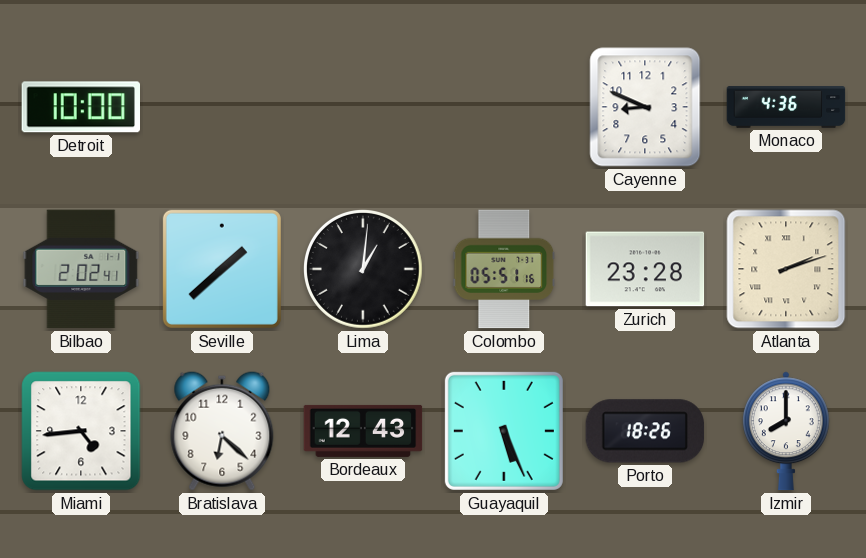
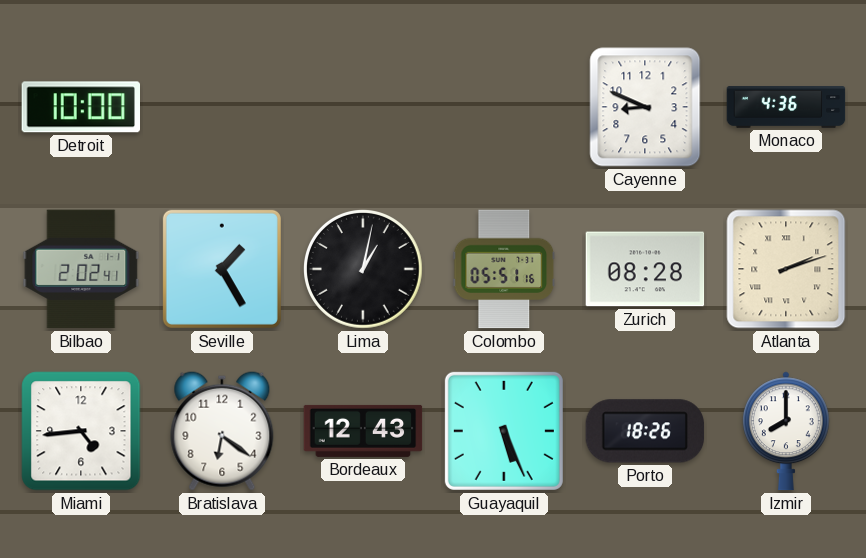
Seville: 1:38 -> 1:25
Lima: 1:01 -> 1:02
Zurich: 23:28 -> 08:28
Bratislava: 6:22 -> 6:21
